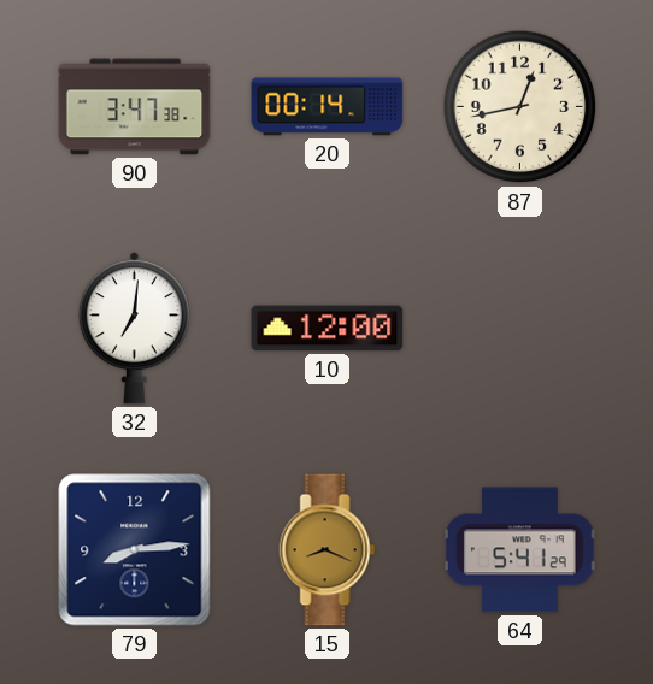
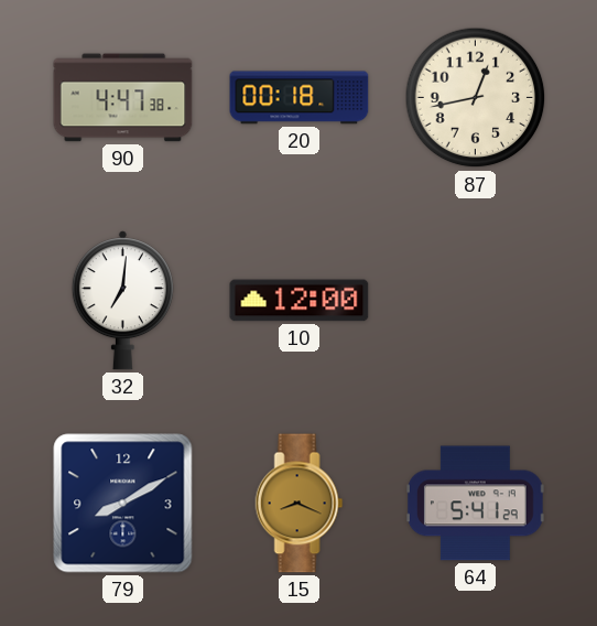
90: 3:47 -> 4:47
20: 00:14 -> 00:18
79: 8:14 -> 8:10
